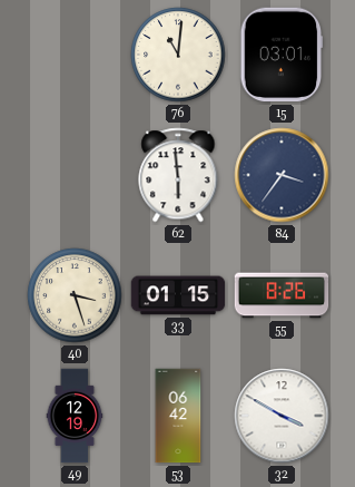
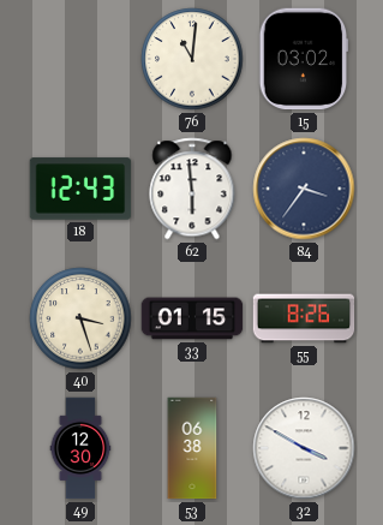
15: 03:01 -> 03:02
18: none -> 12:43
49: 12:19 -> 12:30
53: 06:42 -> 06:38
